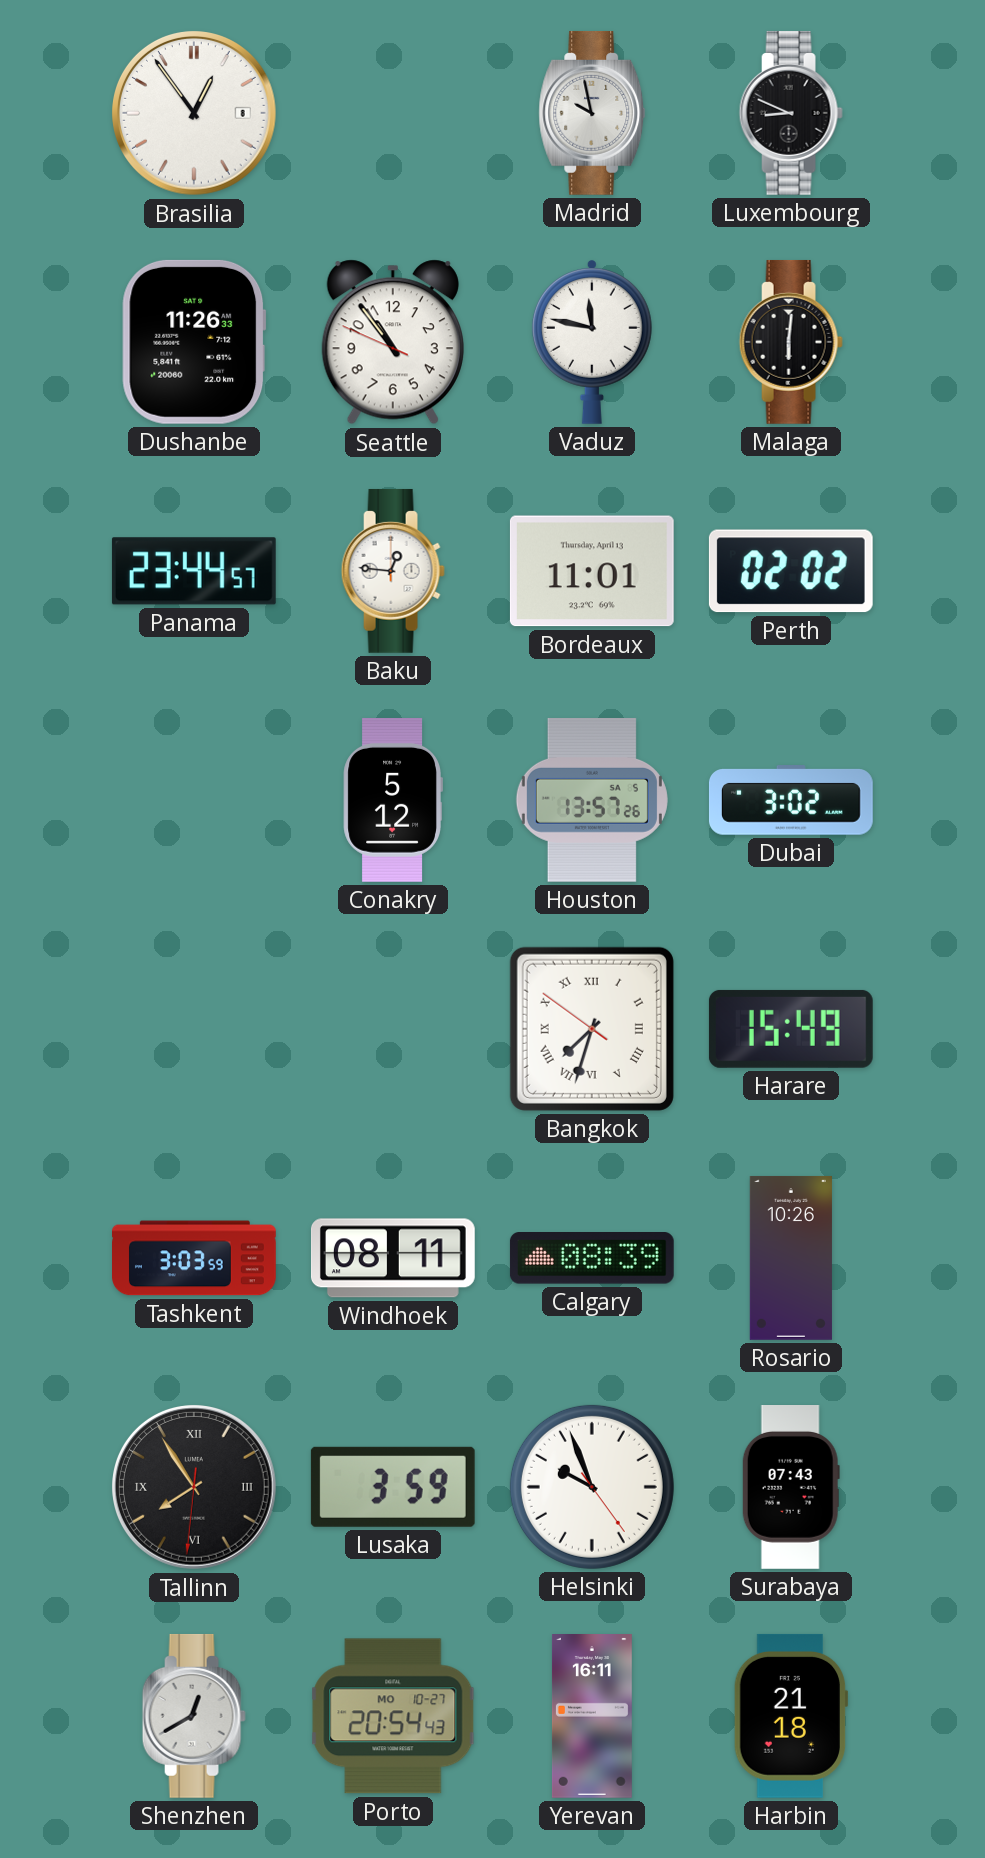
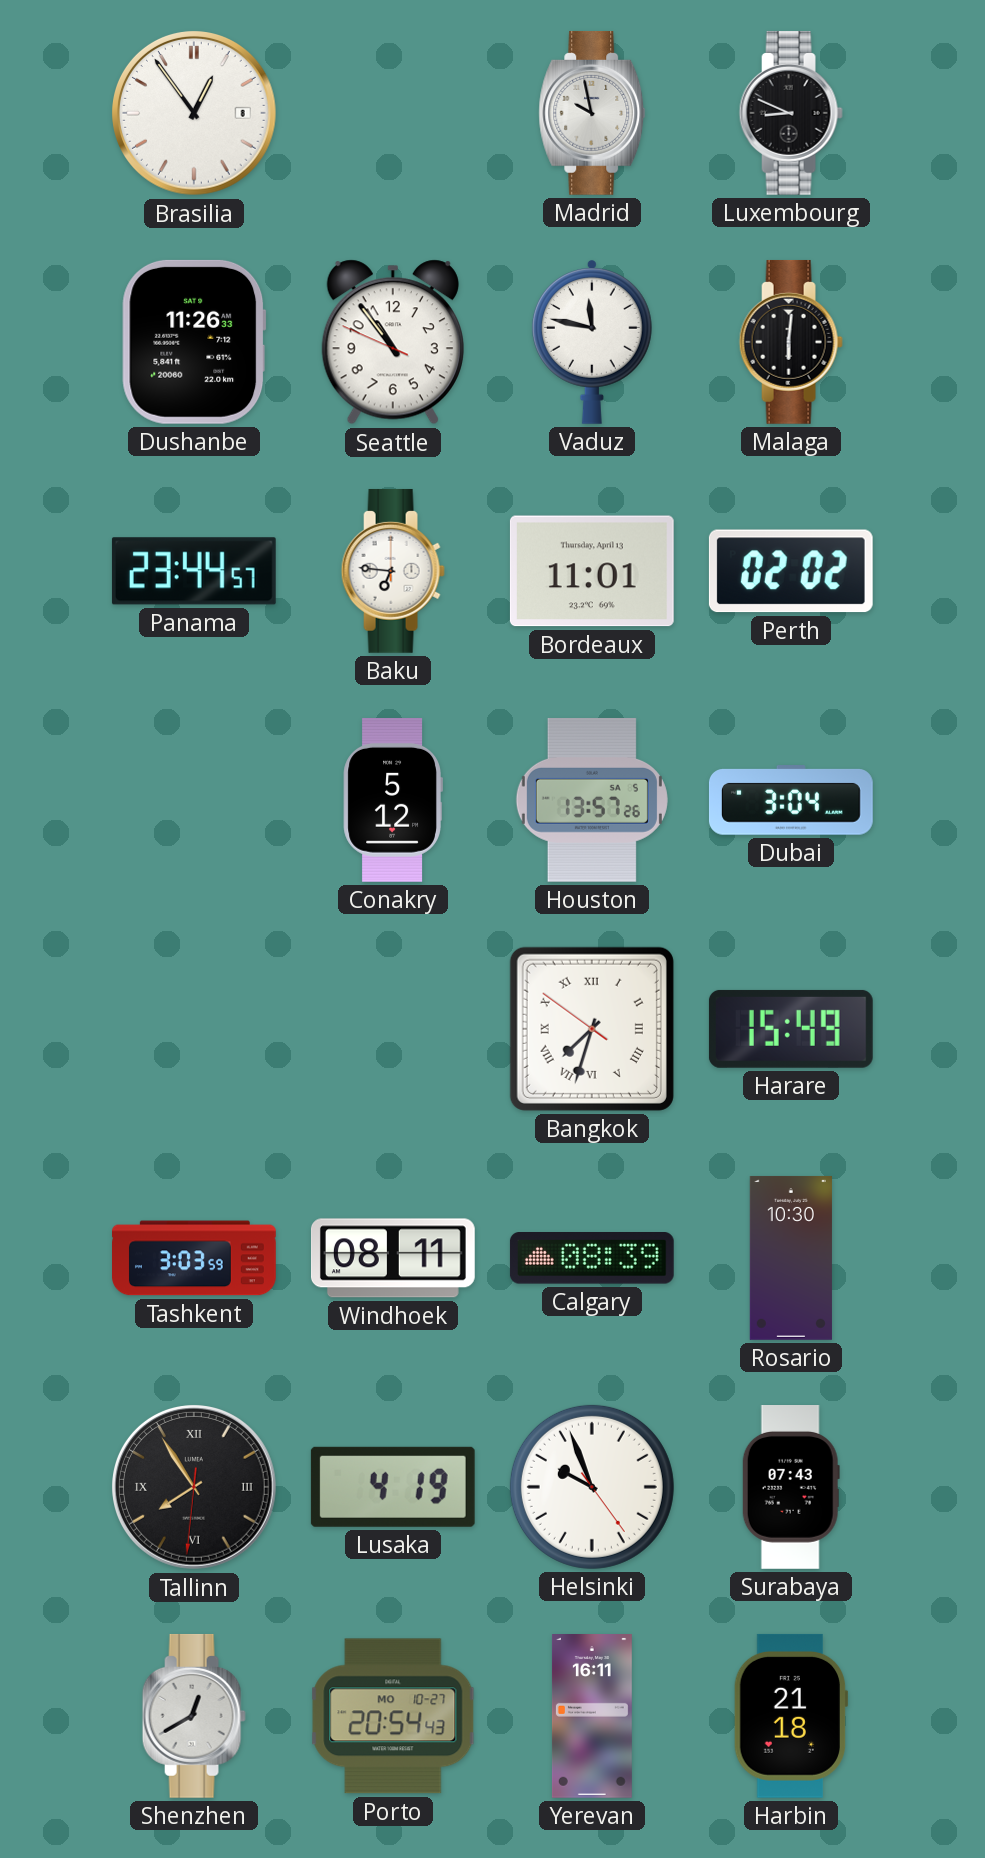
Baku: 12:46 -> 6:46
Dubai: 3:02 -> 3:04
Rosario: 10:26 -> 10:30
Lusaka: 3:59 -> 4:19
